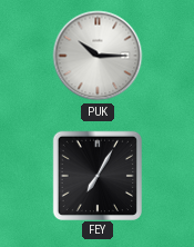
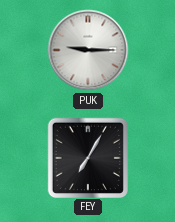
PUK: 10:15 -> 9:15
